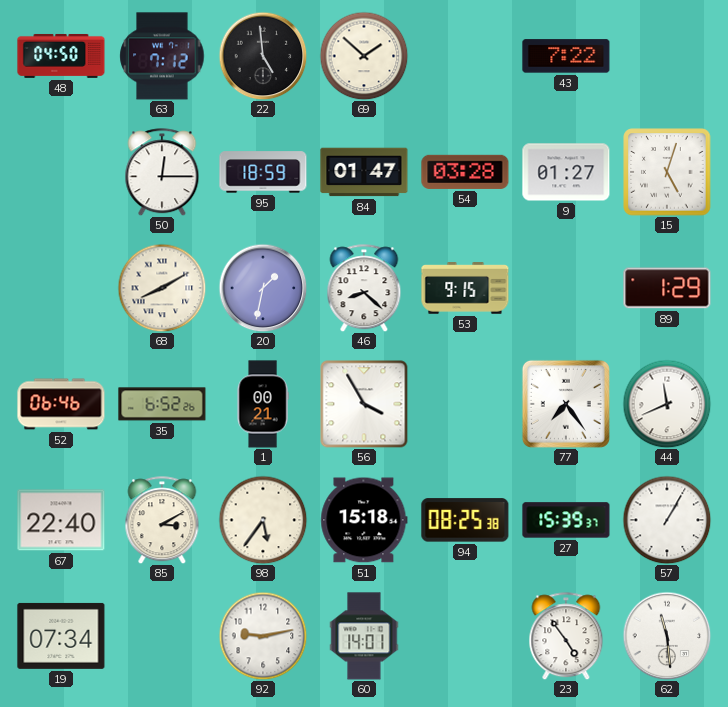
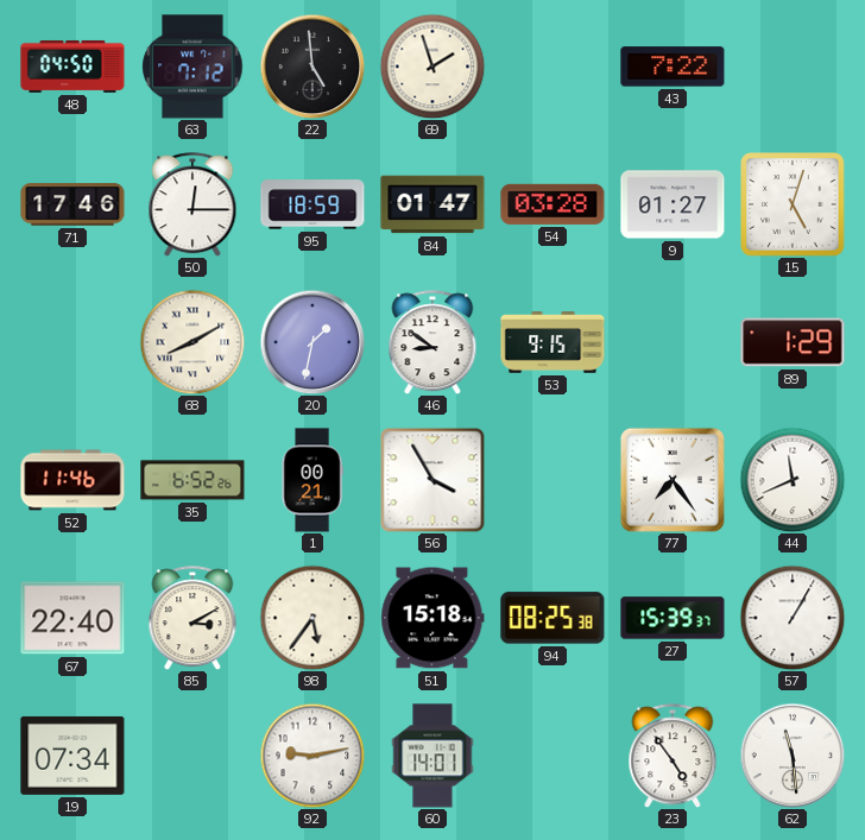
69: 1:52 -> 1:57
71: none -> 17:46
46: 8:22 -> 8:51
52: 06:46 -> 11:46
